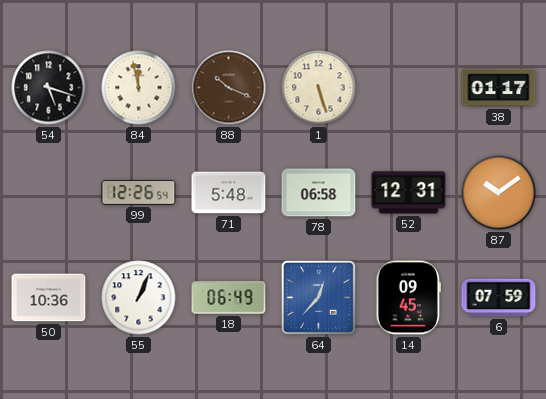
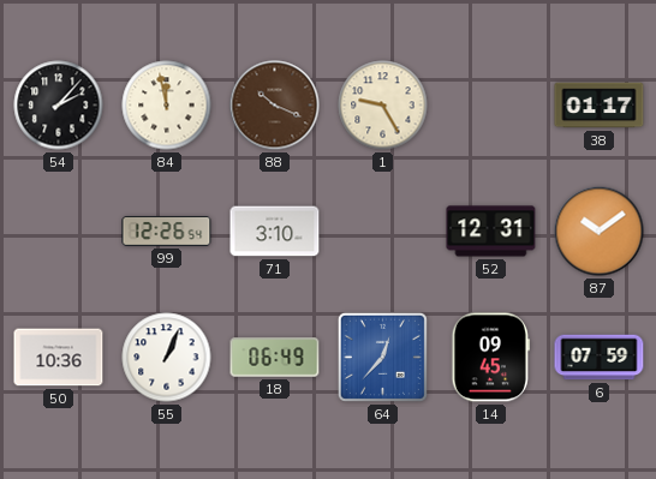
54: 5:18 -> 2:07
1: 5:27 -> 9:25
71: 5:48 -> 3:10
78: 06:58 -> none
